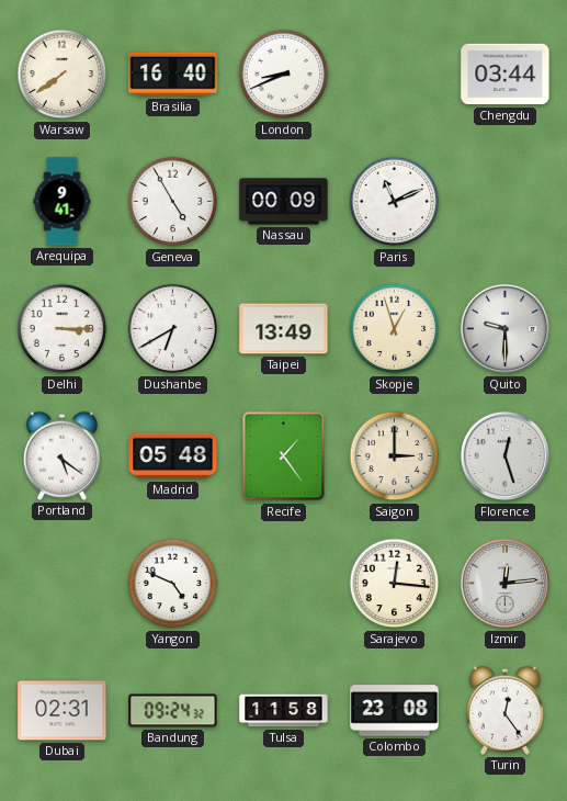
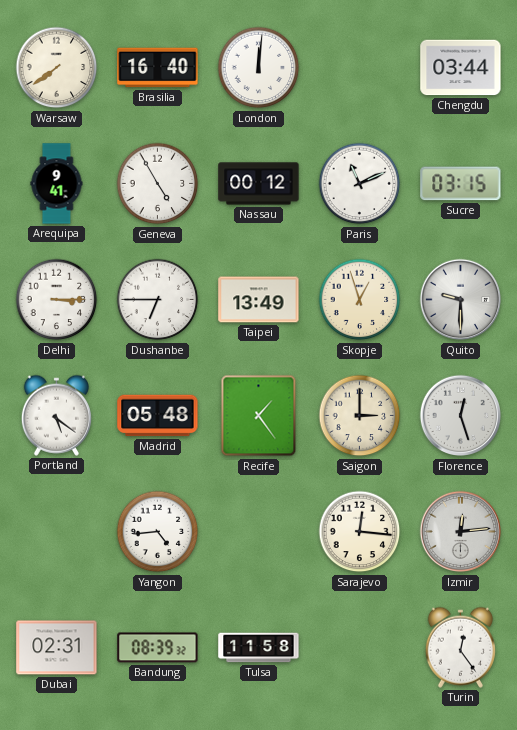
London: 8:41 -> 12:01
Nassau: 00:09 -> 00:12
Sucre: none -> 03:15
Dushanbe: 6:40 -> 6:45
Yangon: 4:49 -> 4:44
Bandung: 09:24 -> 08:39
Colombo: 23:08 -> none
